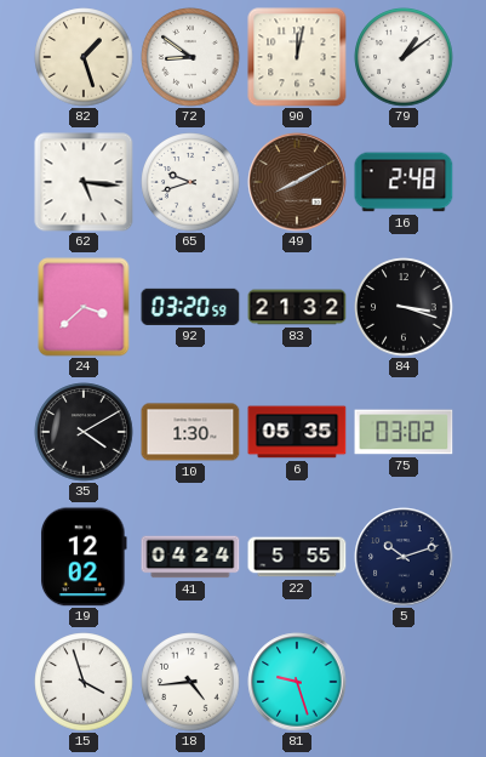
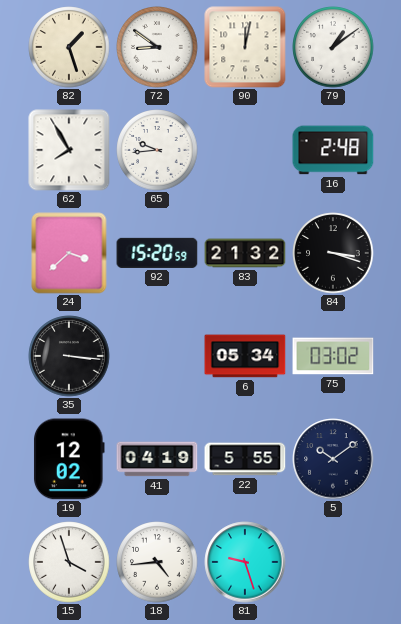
62: 5:16 -> 7:55
65: 9:42 -> 9:44
49: 8:10 -> none
92: 03:20 -> 15:20
35: 4:10 -> 3:16
10: 1:30 -> none
6: 05:35 -> 05:34
41: 04:24 -> 04:19
5: 10:12 -> 10:09
